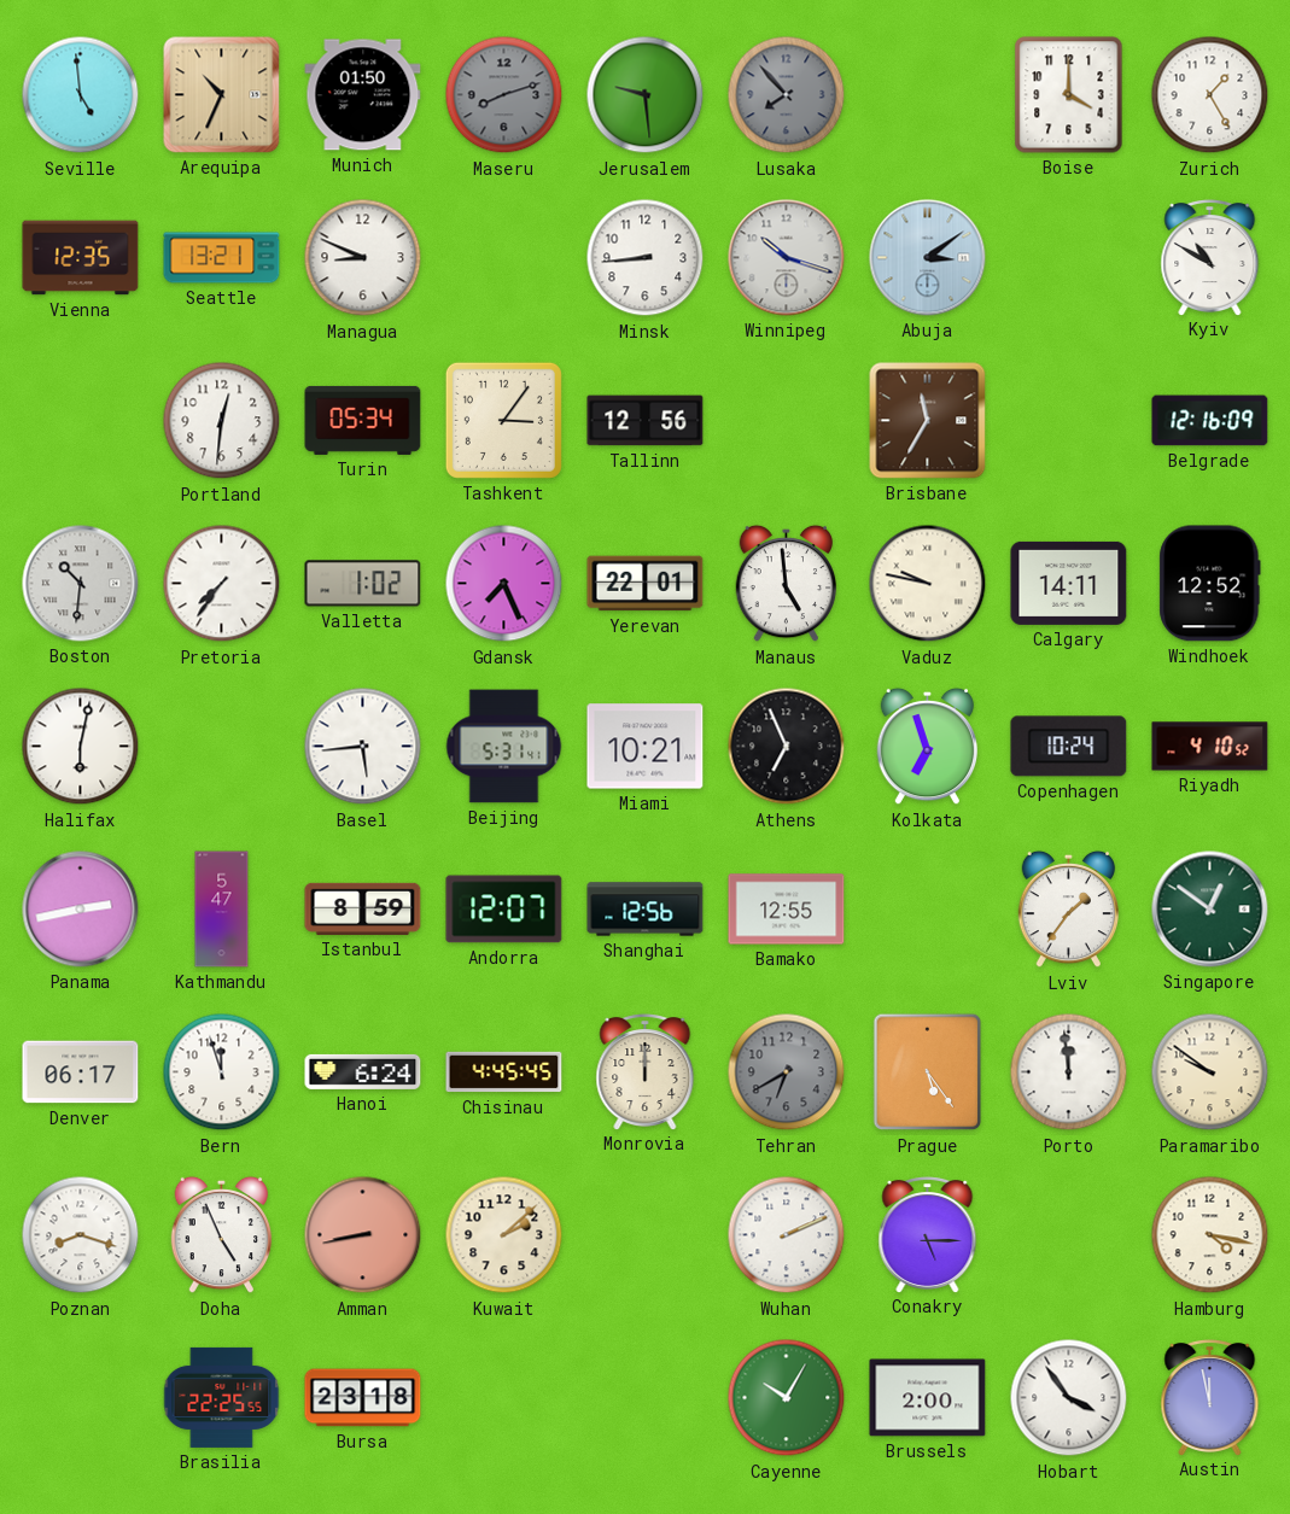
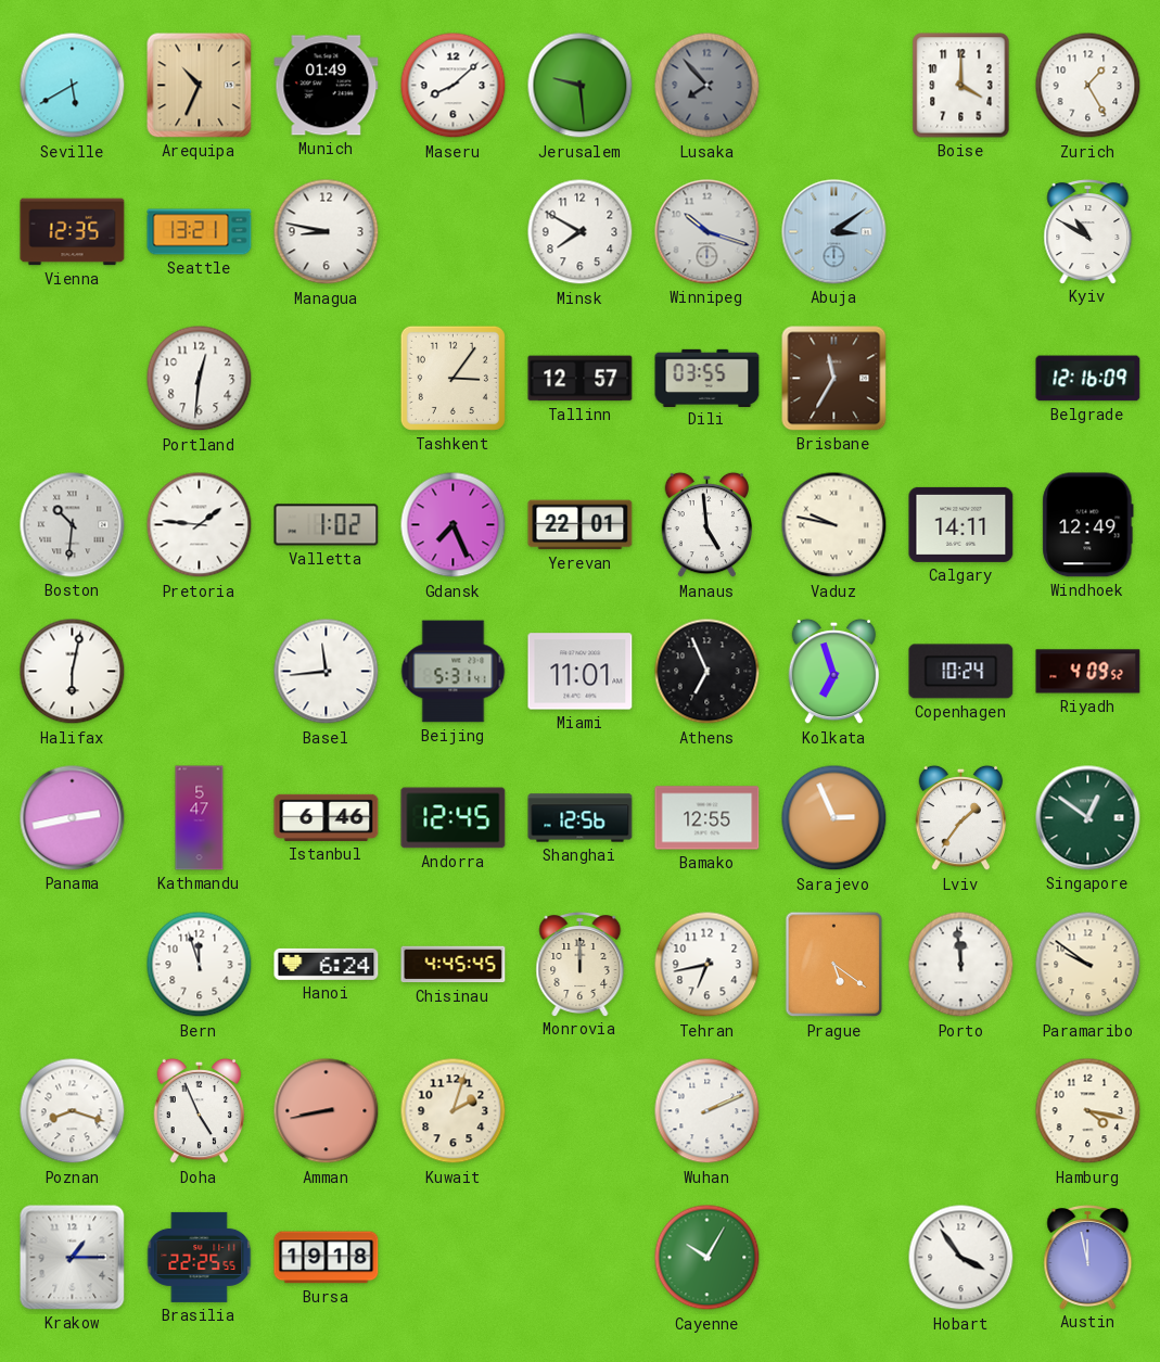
Seville: 4:59 -> 5:40
Munich: 01:50 -> 01:49
Maseru: 8:12 -> 8:08
Maseru dial: grey -> white
Managua: 8:49 -> 8:47
Minsk: 8:44 -> 7:50
Turin: 05:34 -> none
Tallinn: 12:56 -> 12:57
Dili: none -> 03:55
Pretoria: 7:36 -> 1:46
Windhoek: 12:52 -> 12:49
Basel: 5:44 -> 11:44
Miami: 10:21 -> 11:01
Riyadh: 4:10 -> 4:09
Istanbul: 8:59 -> 6:46
Andorra: 12:07 -> 12:45
Sarajevo: none -> 2:56
Denver: 06:17 -> none
Tehran: 6:40 -> 6:43
Tehran dial: grey -> white
Prague: 5:24 -> 5:21
Kuwait: 2:08 -> 2:03
Conakry: 5:15 -> none
Krakow: none -> 1:15
Bursa: 23:18 -> 19:18
Brussels: 2:00 -> none
